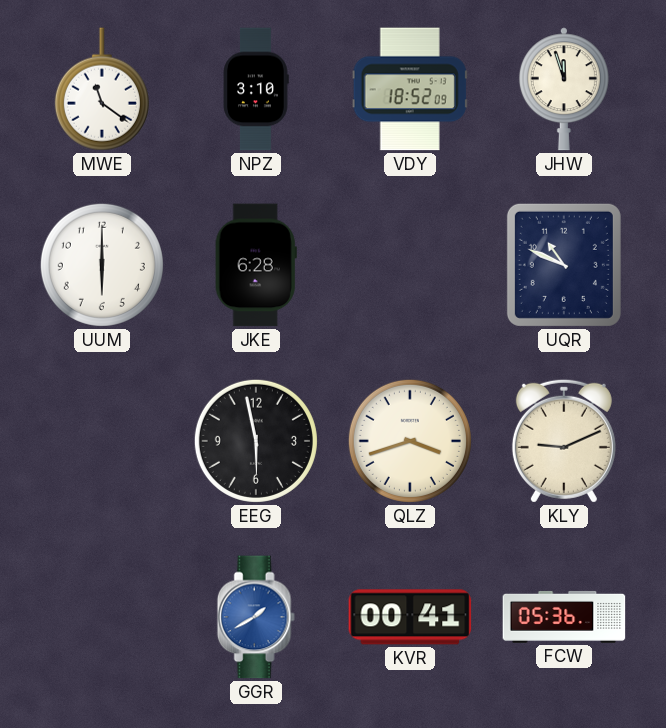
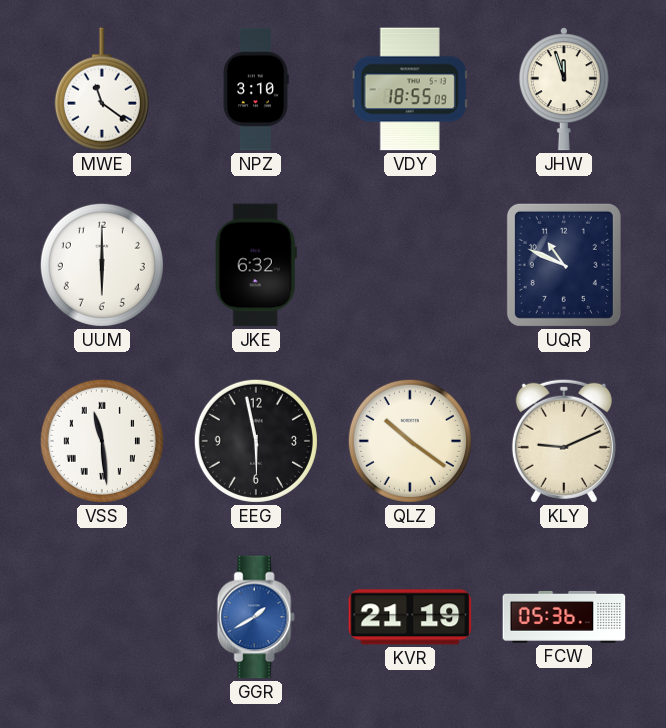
VDY: 18:52 -> 18:55
JKE: 6:28 -> 6:32
VSS: none -> 11:29
QLZ: 3:42 -> 10:21
KVR: 00:41 -> 21:19
